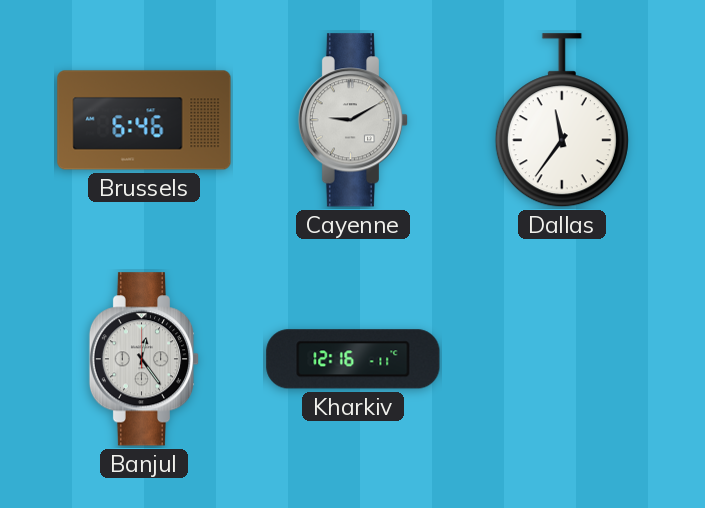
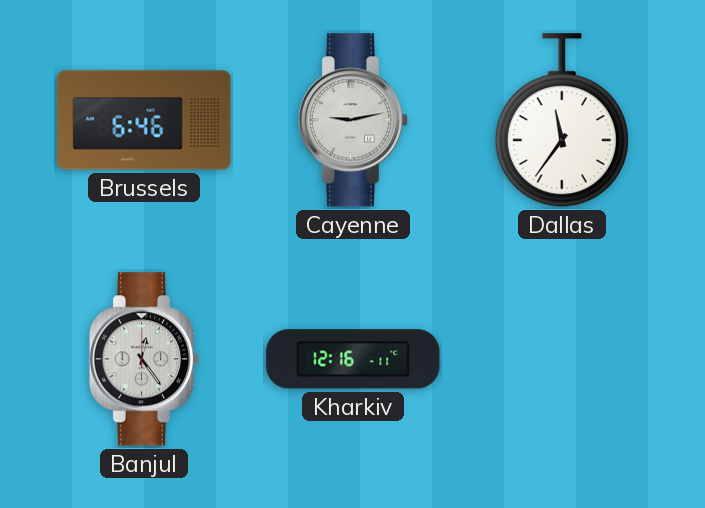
Cayenne: 9:10 -> 9:13
